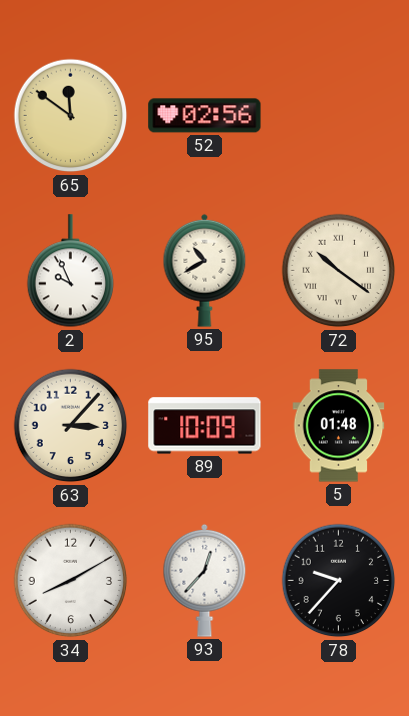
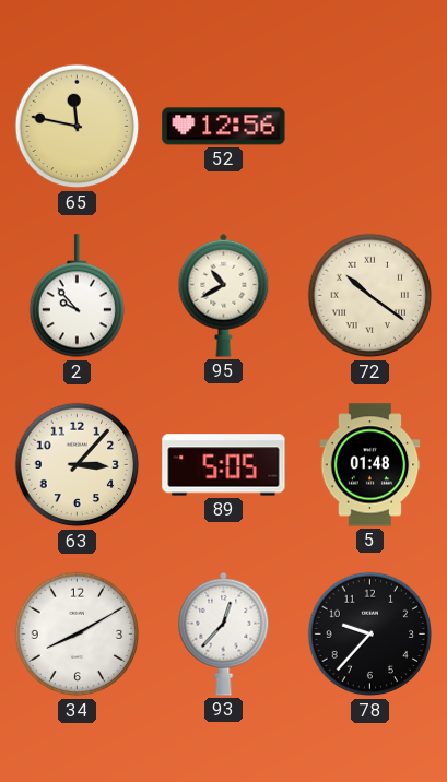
65: 11:51 -> 11:47
52: 02:56 -> 12:56
2: 9:56 -> 9:53
89: 10:09 -> 5:05
